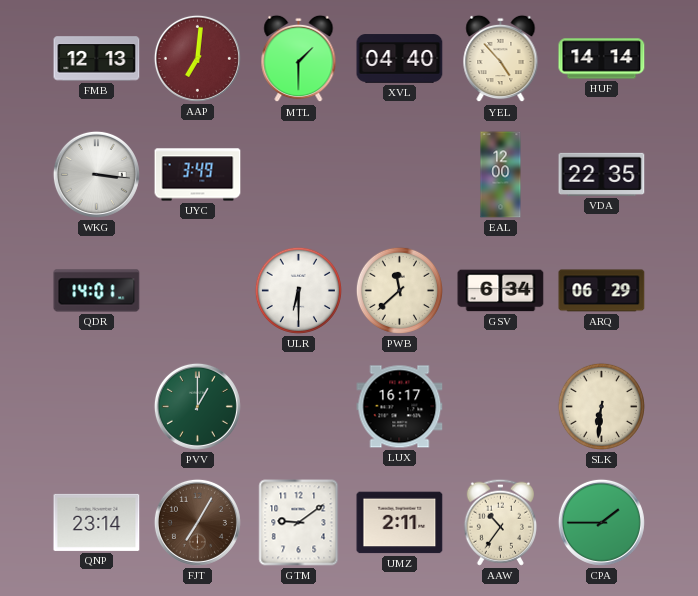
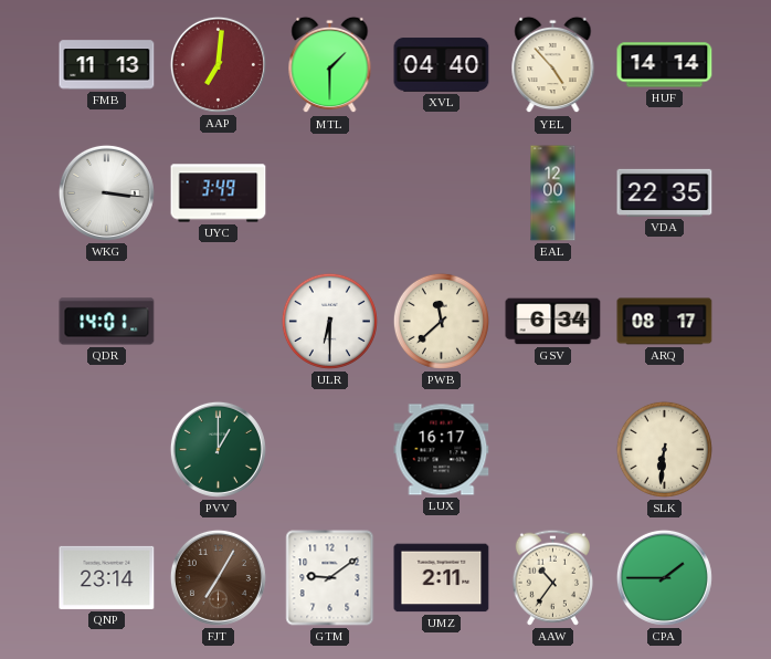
FMB: 12:13 -> 11:13
ARQ: 06:29 -> 08:17
